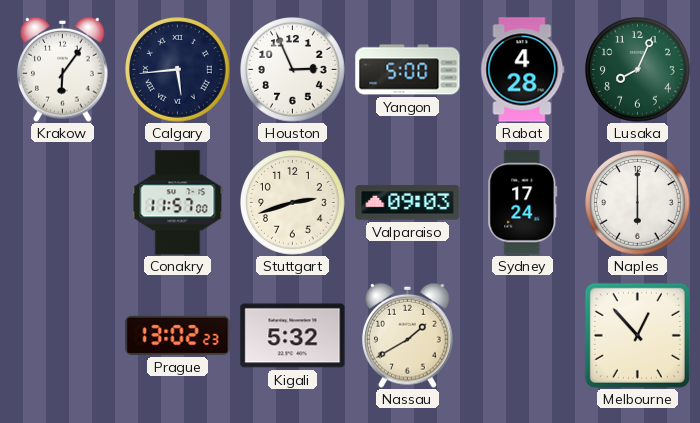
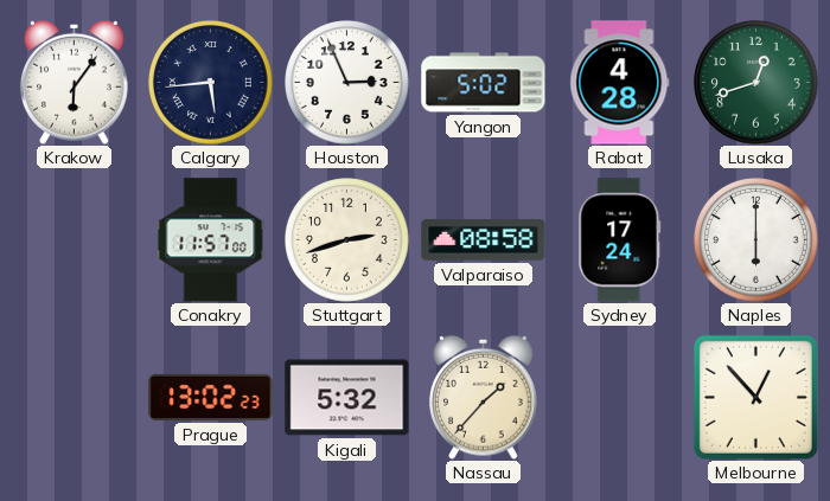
Yangon: 5:00 -> 5:02
Lusaka: 8:04 -> 12:42
Valparaiso: 09:03 -> 08:58
Nassau: 1:40 -> 1:37
